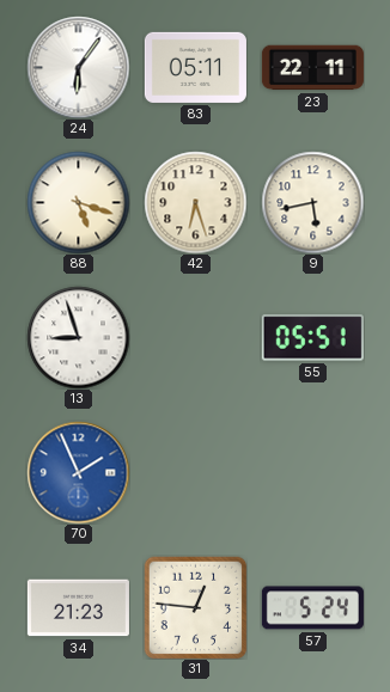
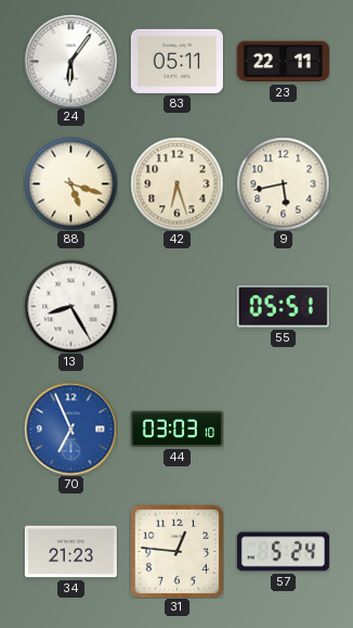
13: 8:57 -> 8:25
70: 1:56 -> 6:56
44: none -> 03:03
